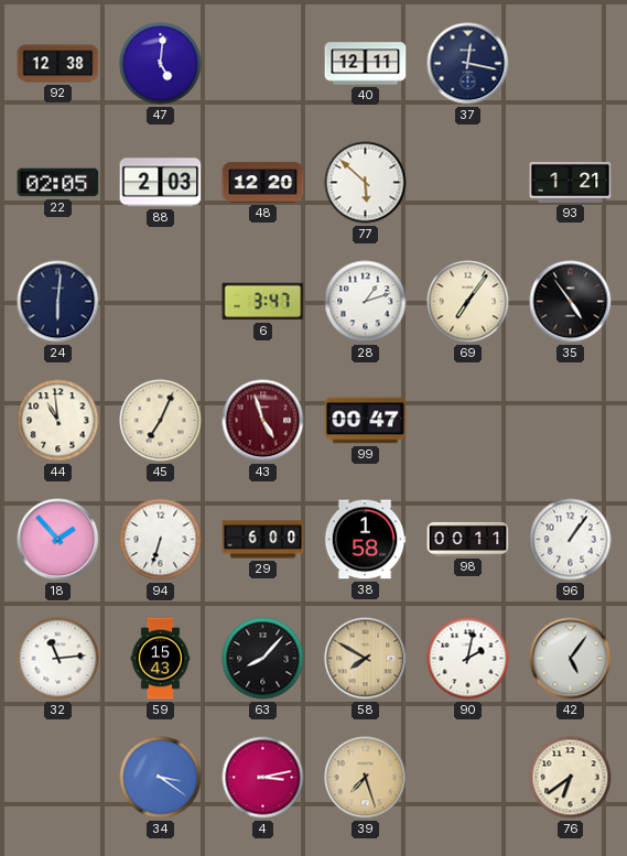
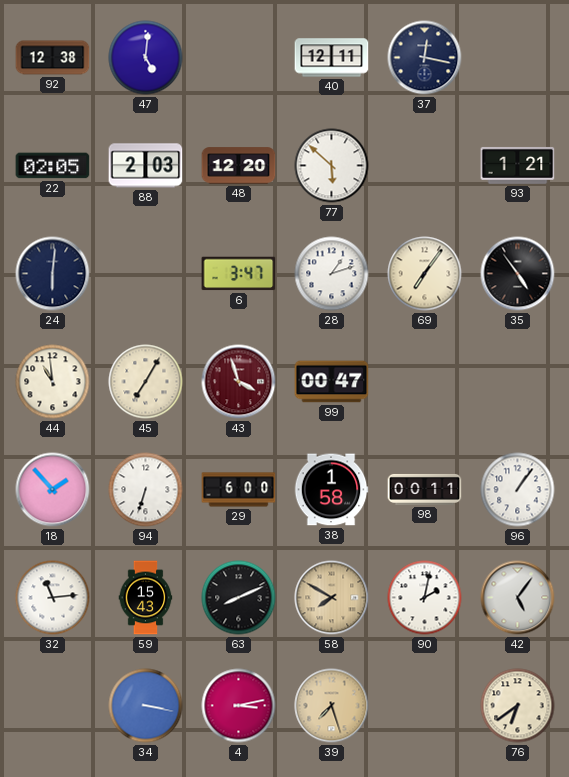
45: 7:04 -> 7:05
43: 4:57 -> 3:57
63: 8:07 -> 8:11
34: 3:21 -> 3:17
